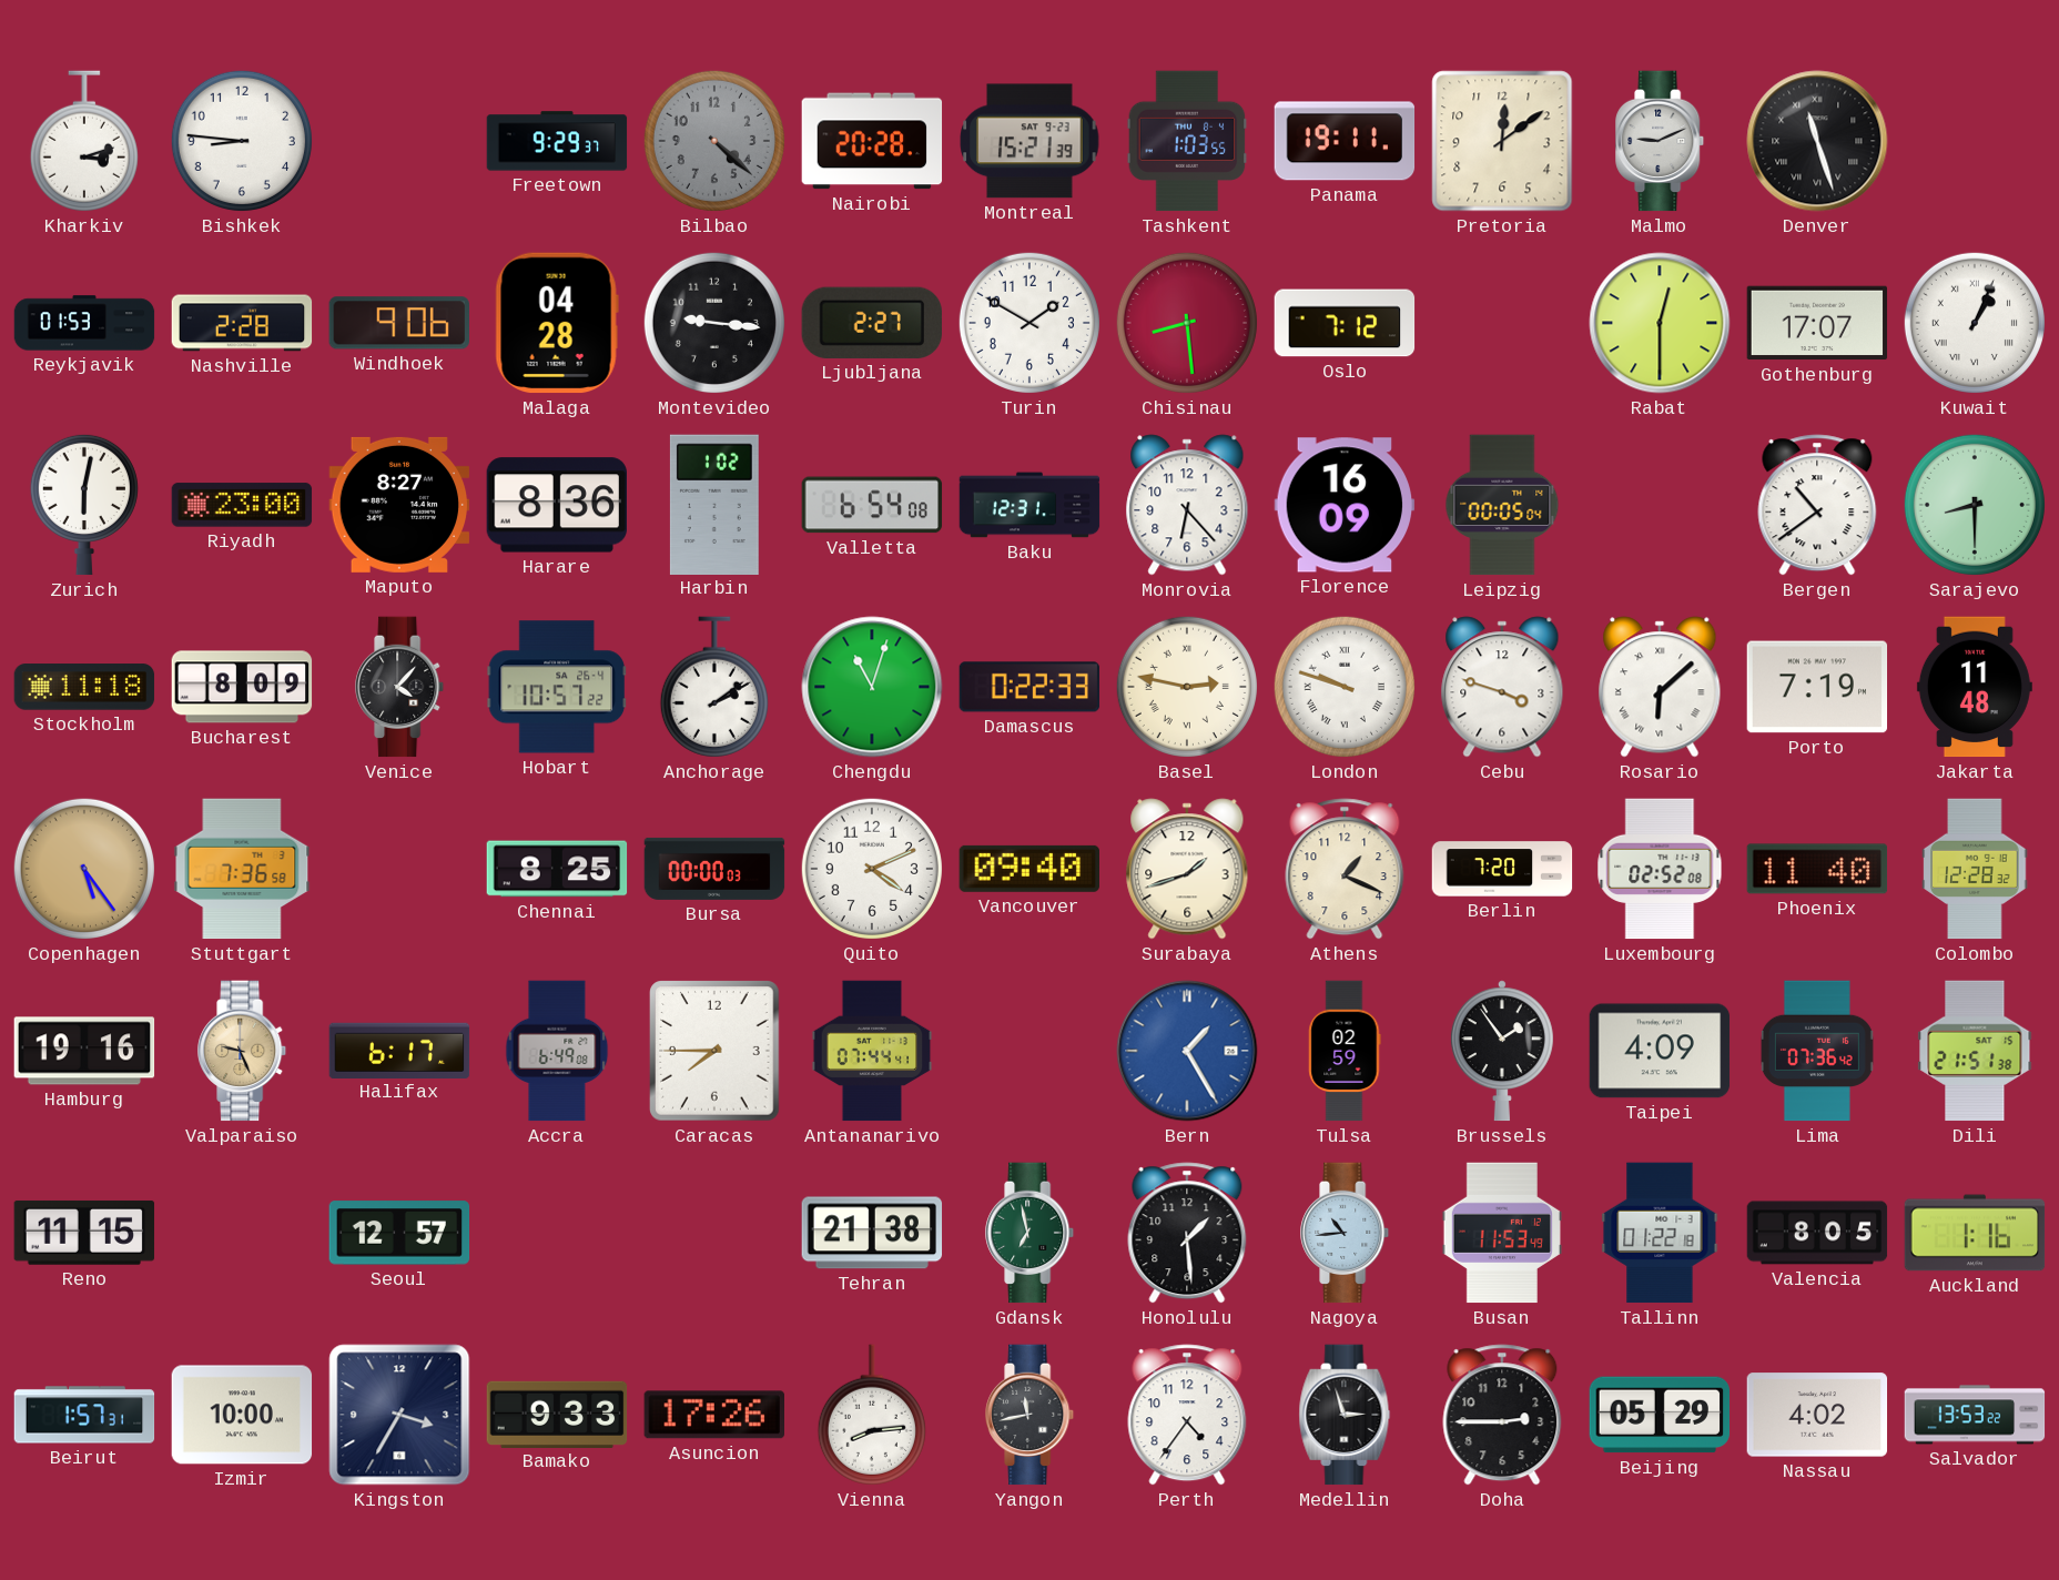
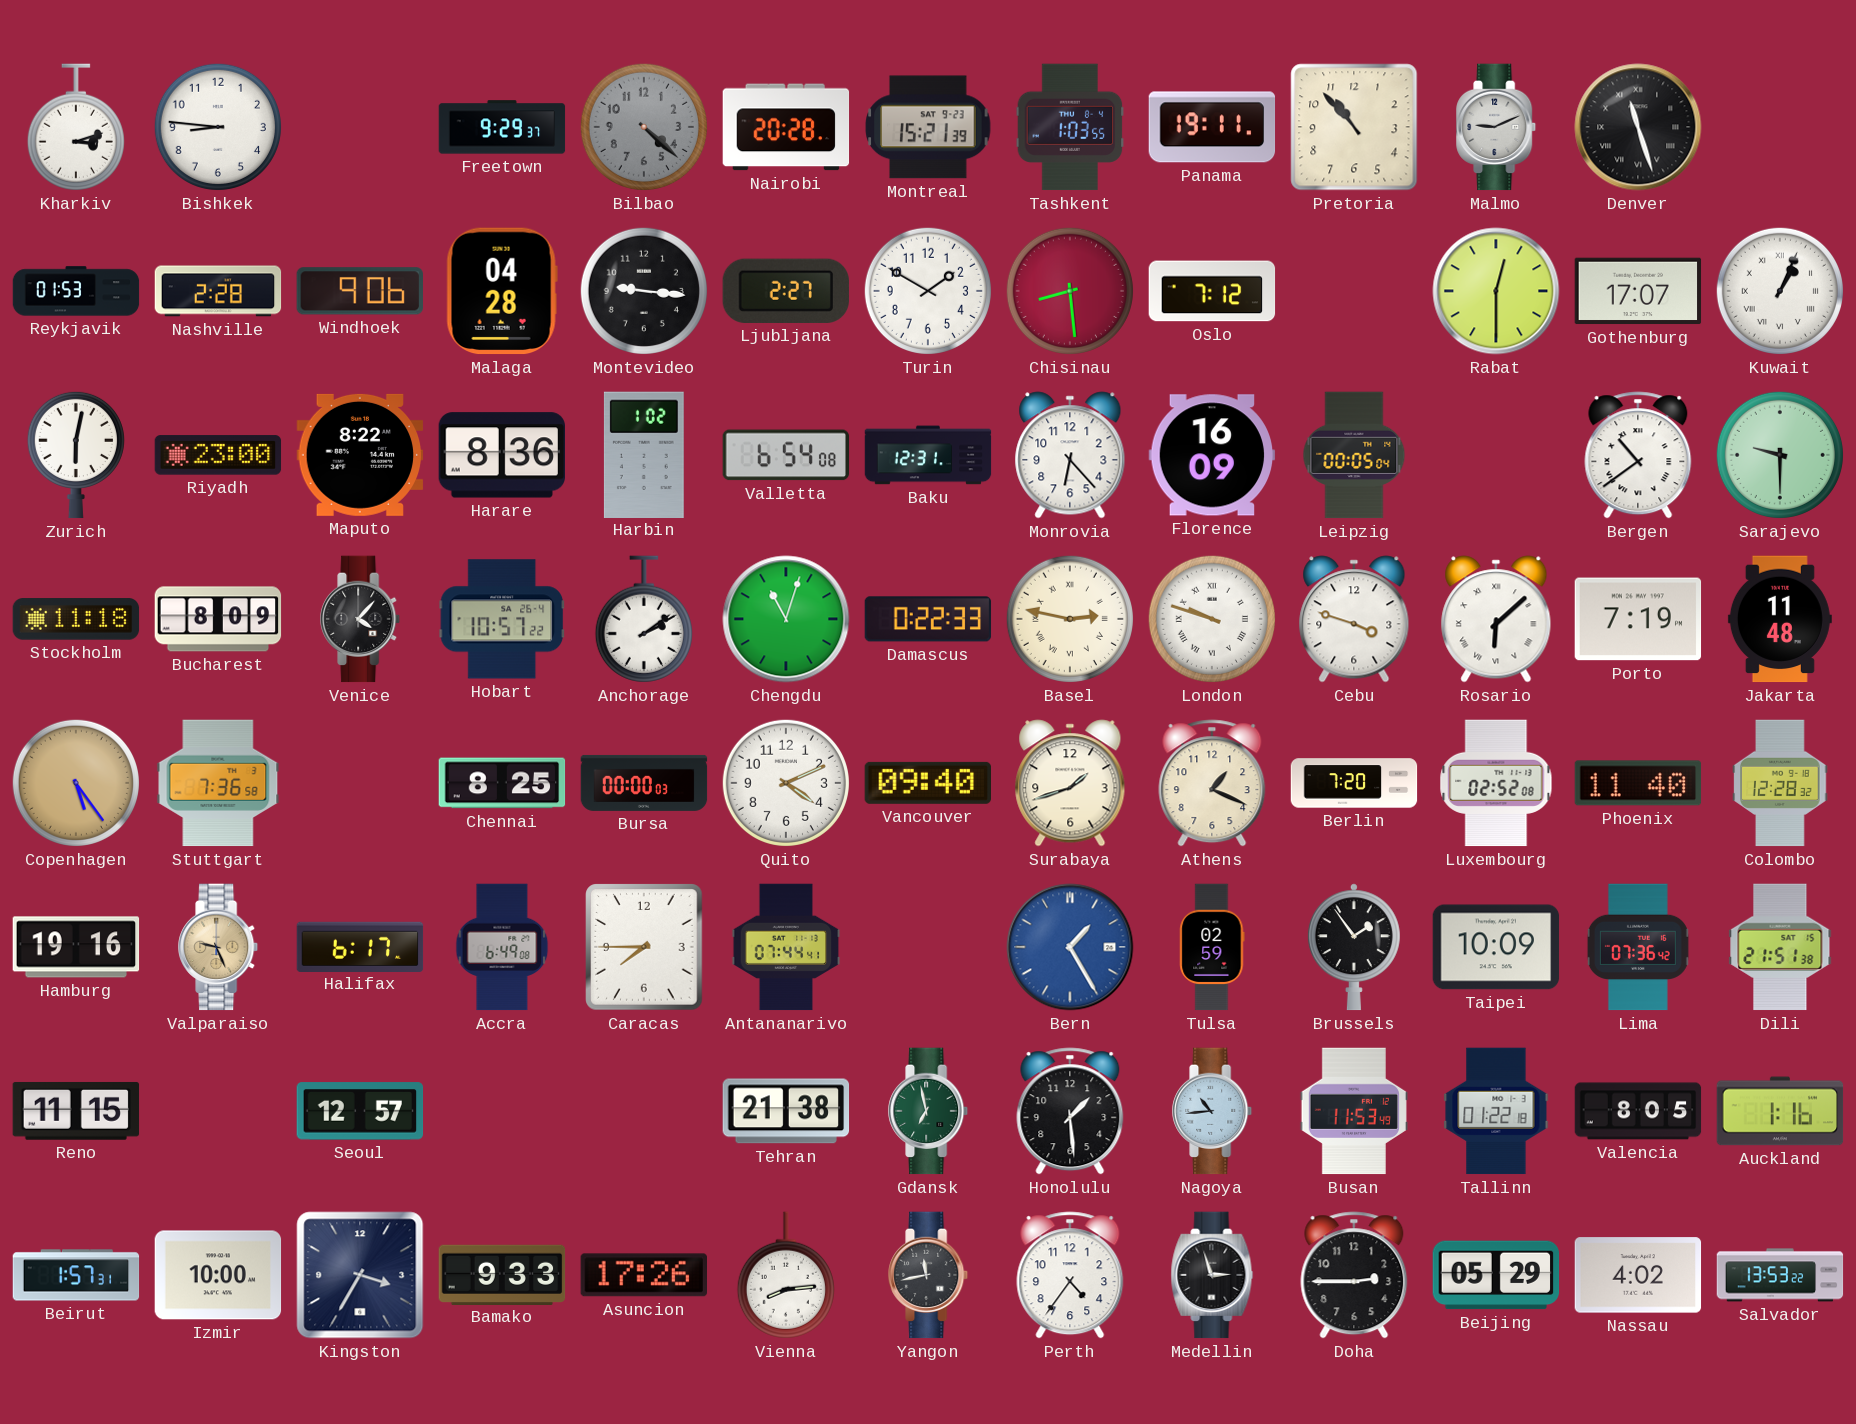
Pretoria: 12:09 -> 10:53
Maputo: 8:27 -> 8:22
Sarajevo: 8:30 -> 9:30
Taipei: 4:09 -> 10:09
